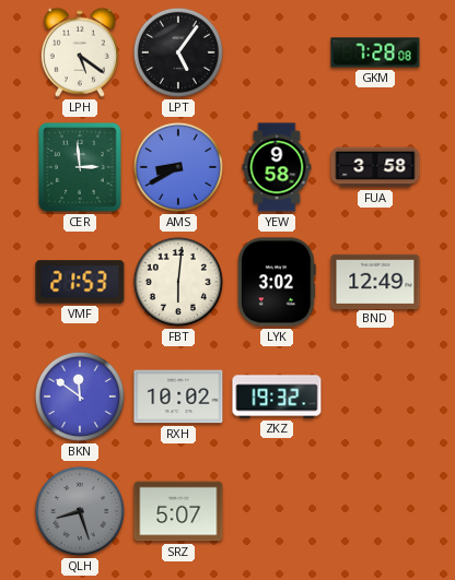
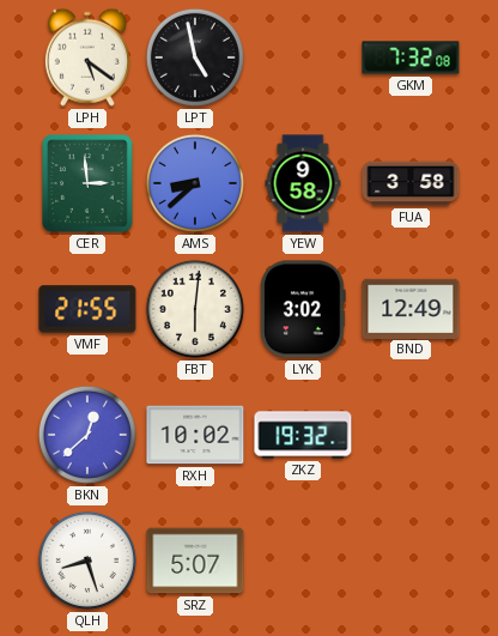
LPT: 5:06 -> 4:58
GKM: 7:28 -> 7:32
AMS: 8:40 -> 8:38
VMF: 21:53 -> 21:55
BKN: 11:51 -> 12:38
QLH dial: grey -> white
